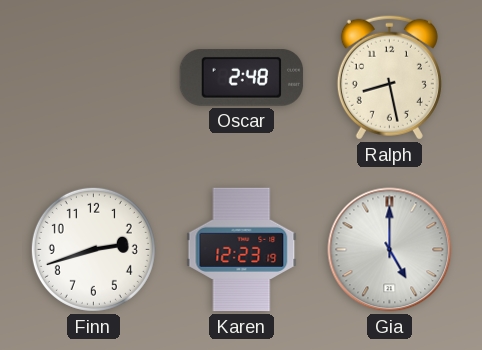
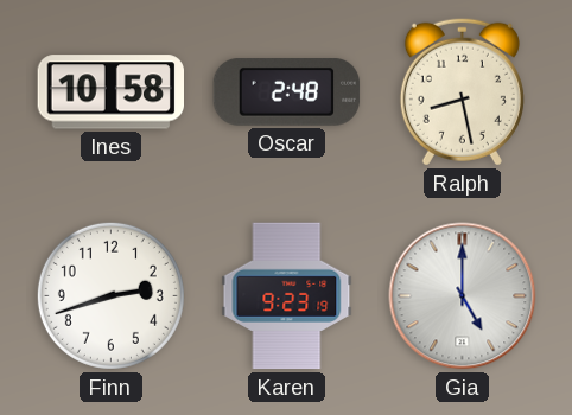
Ines: none -> 10:58
Karen: 12:23 -> 9:23
